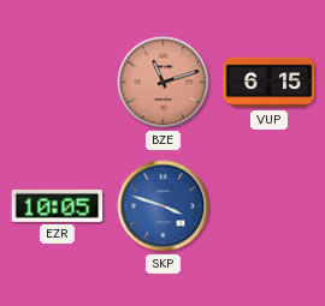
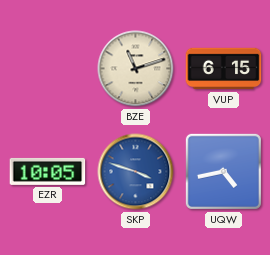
BZE dial: salmon -> cream
UQW: none -> 4:43
